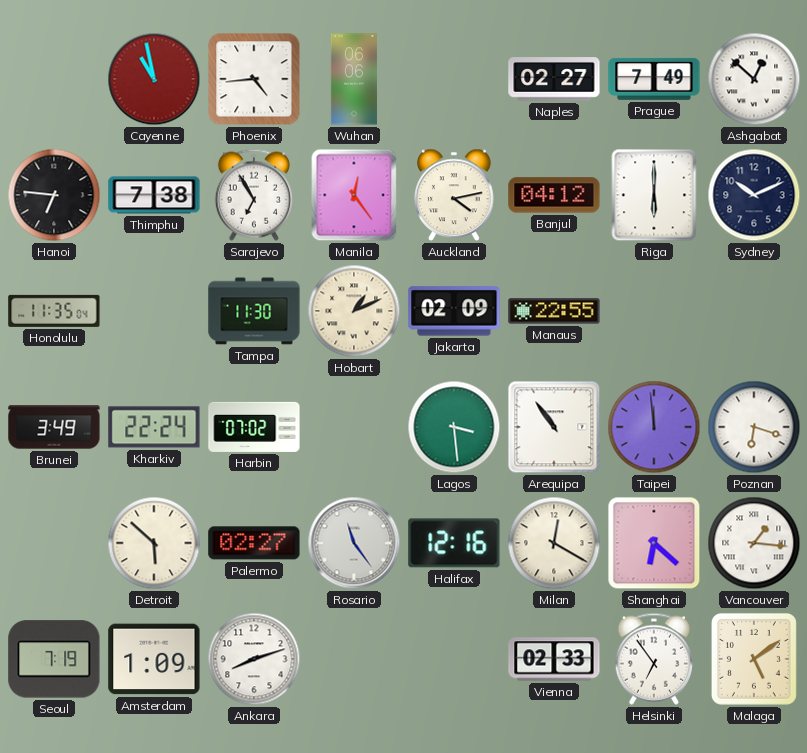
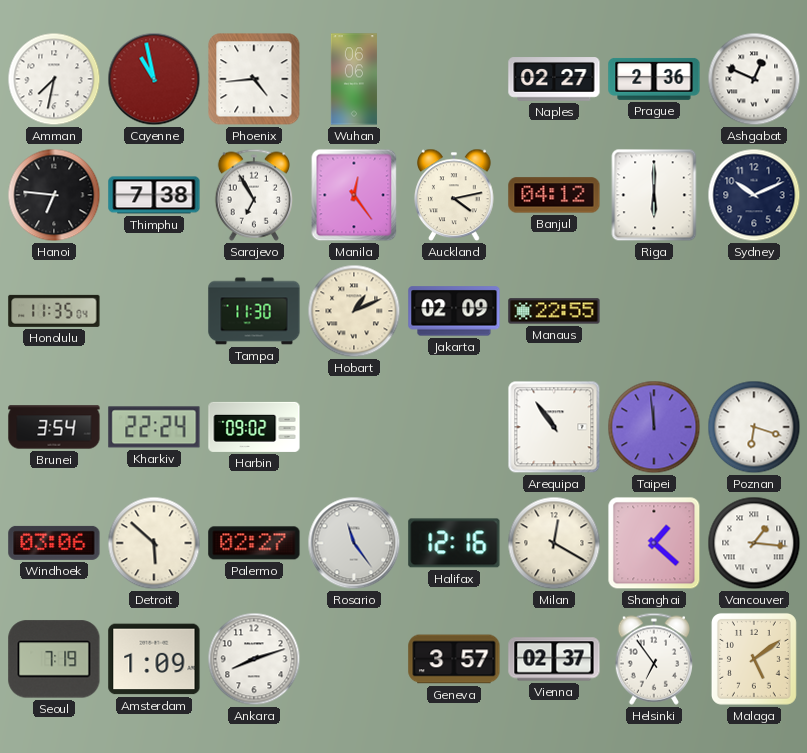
Amman: none -> 7:32
Prague: 7:49 -> 2:36
Ashgabat: 12:52 -> 12:49
Brunei: 3:49 -> 3:54
Harbin: 07:02 -> 09:02
Lagos: 3:29 -> none
Windhoek: none -> 03:06
Shanghai: 6:22 -> 1:22
Geneva: none -> 3:57
Vienna: 02:33 -> 02:37
